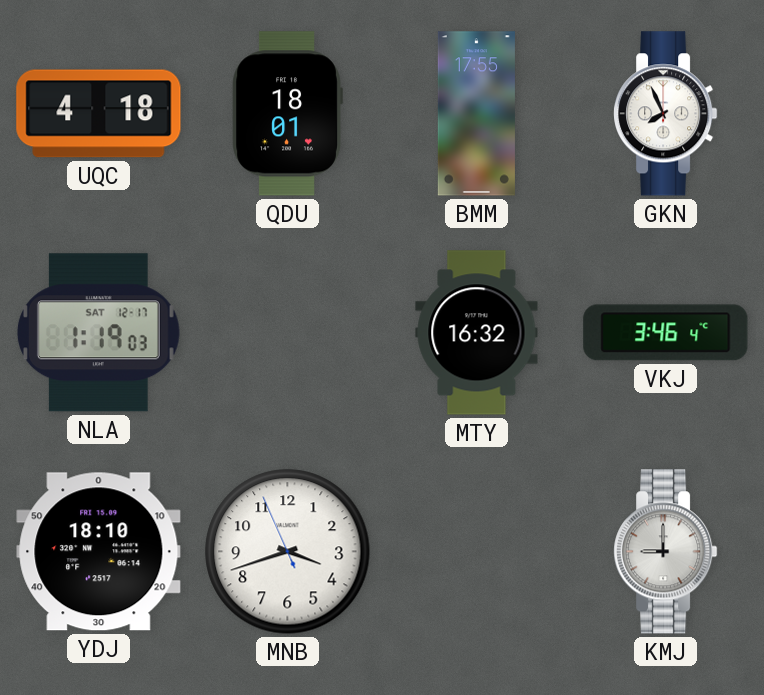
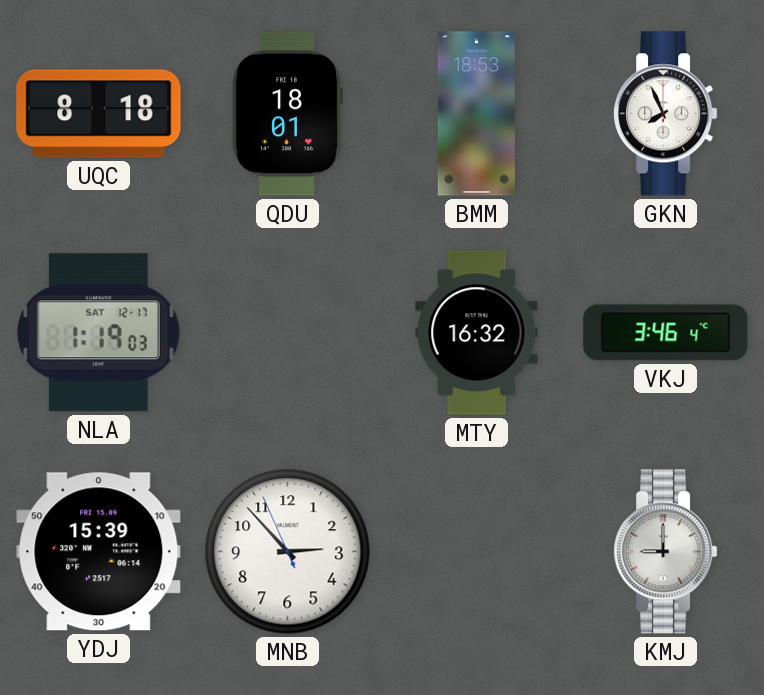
UQC: 4:18 -> 8:18
BMM: 17:55 -> 18:53
YDJ: 18:10 -> 15:39
MNB: 3:41 -> 2:52
